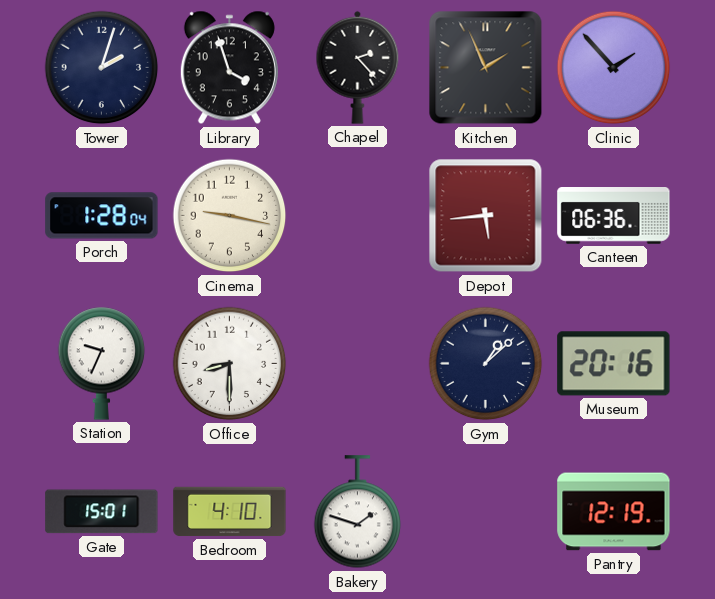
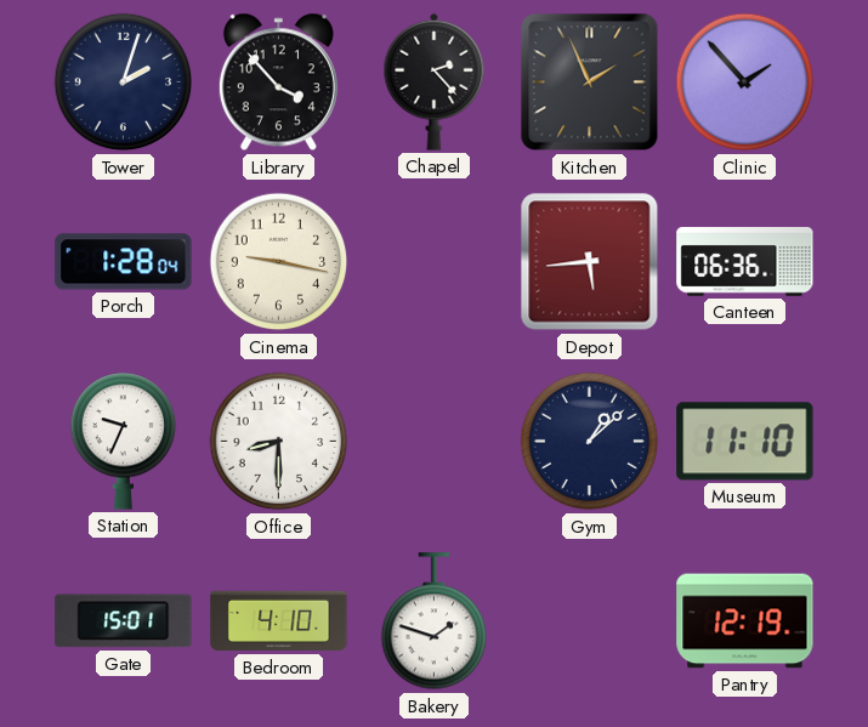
Library: 3:57 -> 3:53
Museum: 20:16 -> 11:10
